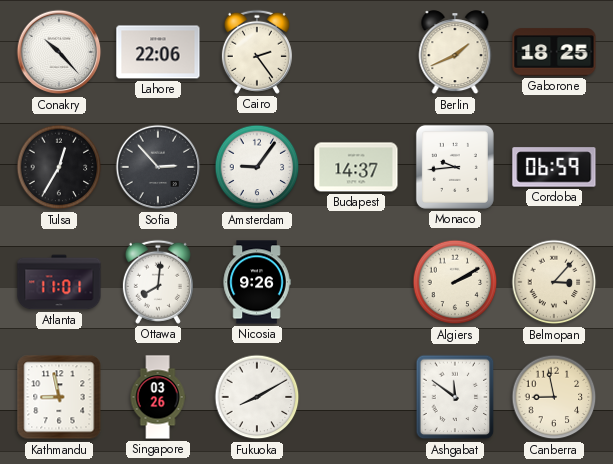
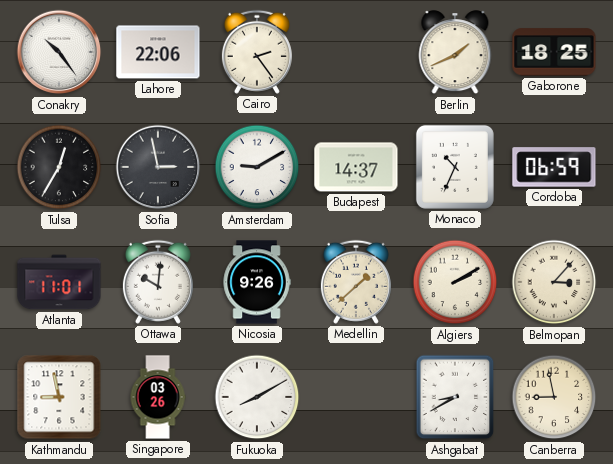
Conakry: 10:23 -> 10:24
Sofia: 2:53 -> 2:58
Amsterdam: 9:06 -> 9:10
Monaco: 9:44 -> 10:34
Ottawa: 8:01 -> 10:01
Medellin: none -> 1:38
Ashgabat: 11:51 -> 8:40
